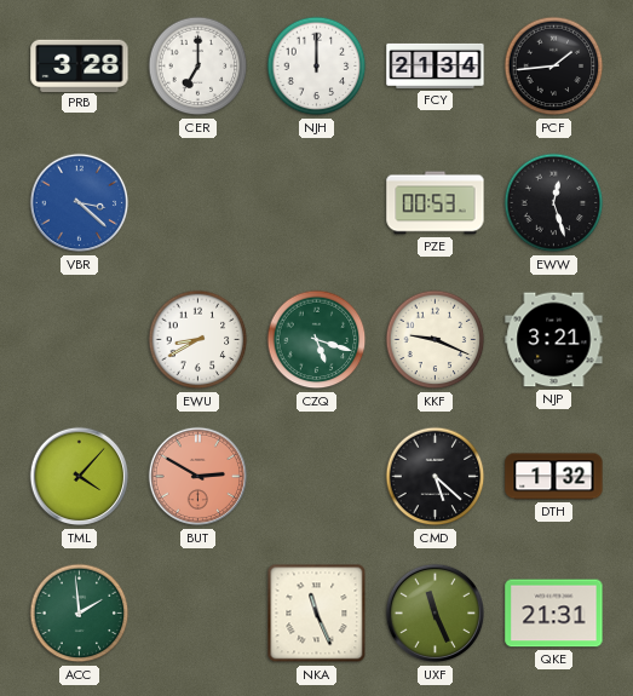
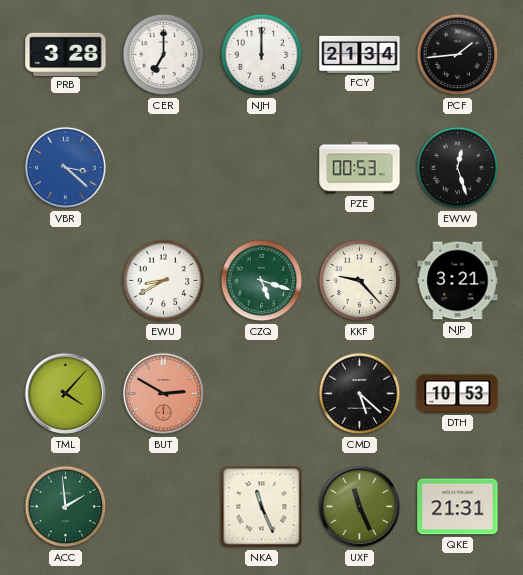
KKF: 9:19 -> 9:23
DTH: 1:32 -> 10:53
